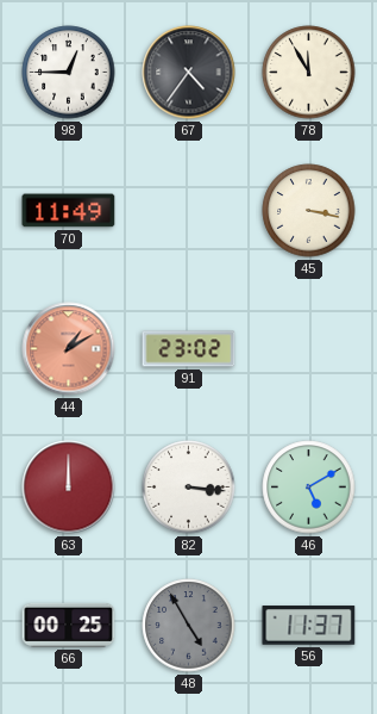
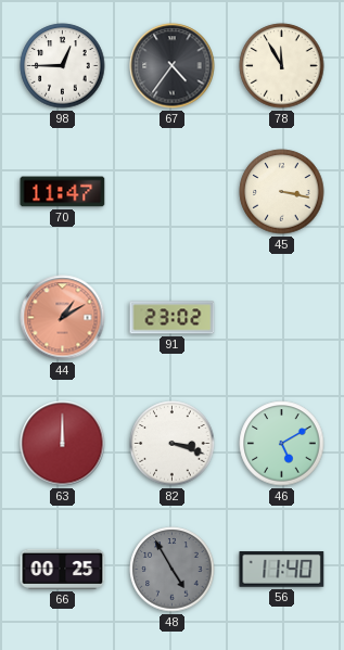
70: 11:49 -> 11:47
82: 3:16 -> 3:18
56: 11:37 -> 11:40
